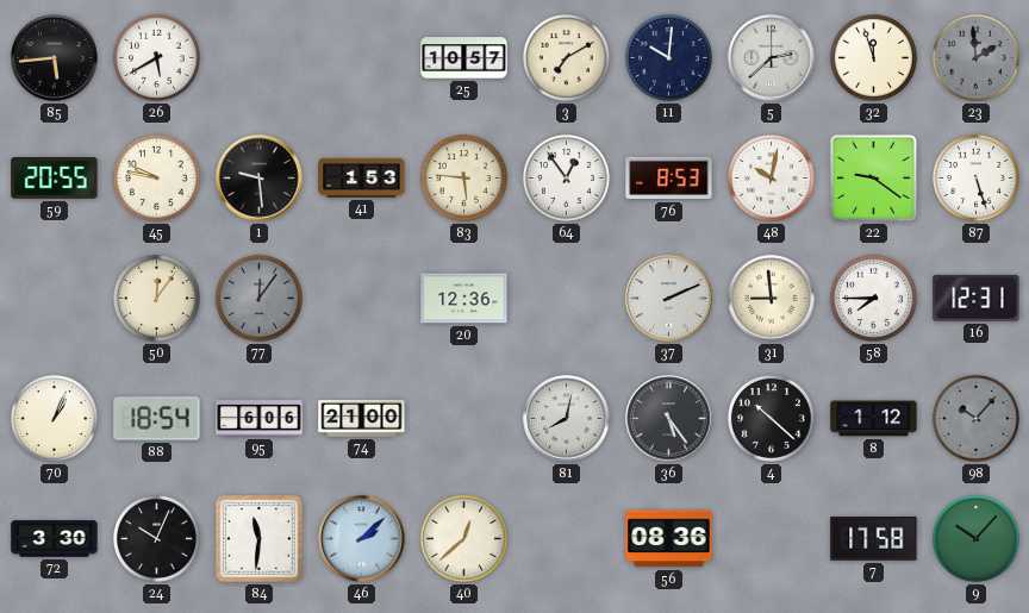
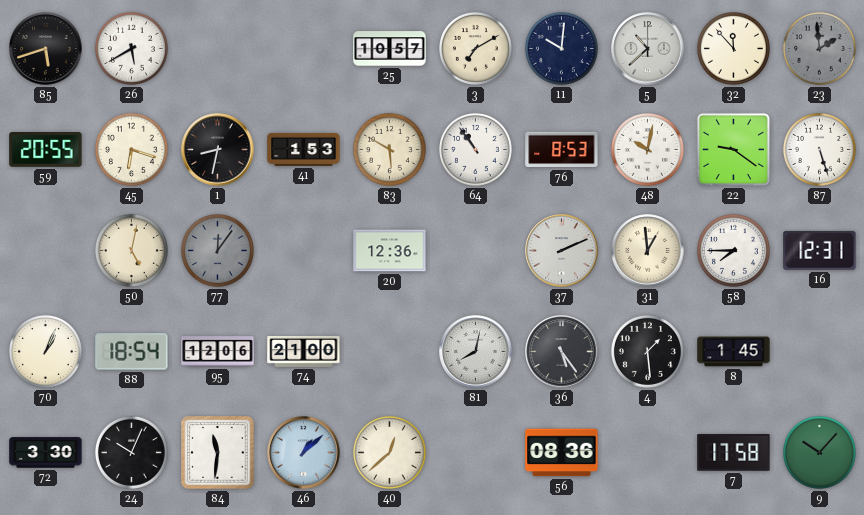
85: 5:44 -> 5:42
5: 2:38 -> 10:38
32: 11:57 -> 11:53
45: 9:47 -> 6:18
1: 9:29 -> 8:32
83: 5:46 -> 5:50
64: 12:54 -> 10:54
50: 12:06 -> 5:02
31: 8:59 -> 12:59
95: 6:06 -> 12:06
4: 10:22 -> 1:29
8: 1:12 -> 1:45
98: 10:07 -> none
46: 2:08 -> 1:08
